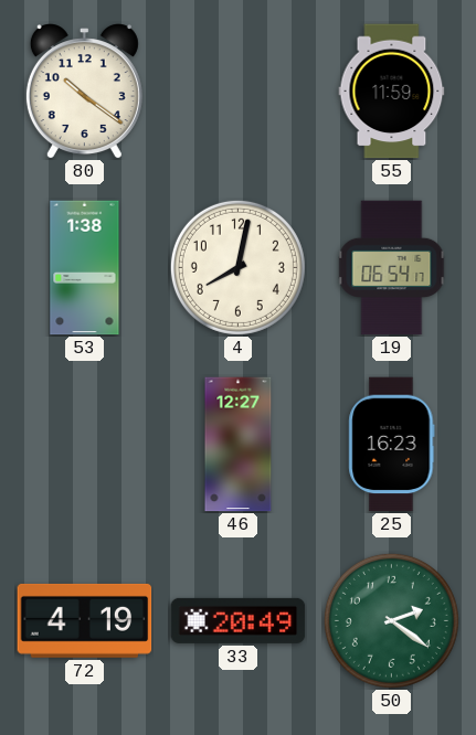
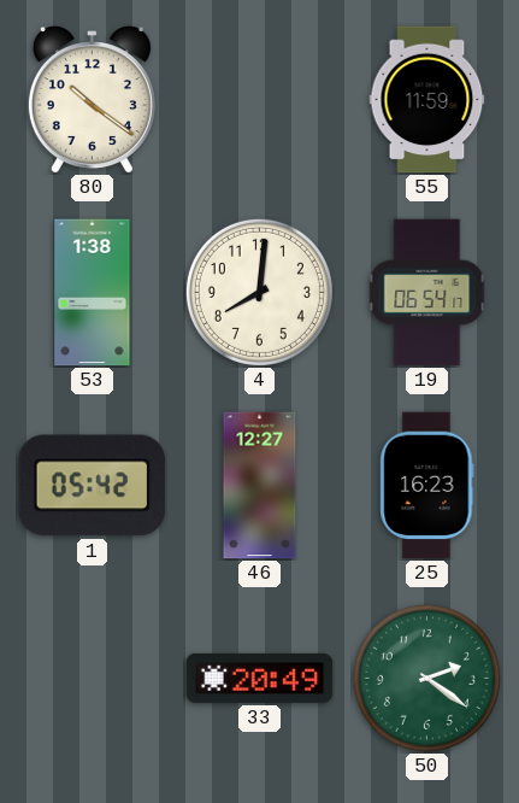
4: 8:02 -> 8:01
1: none -> 05:42
72: 4:19 -> none
